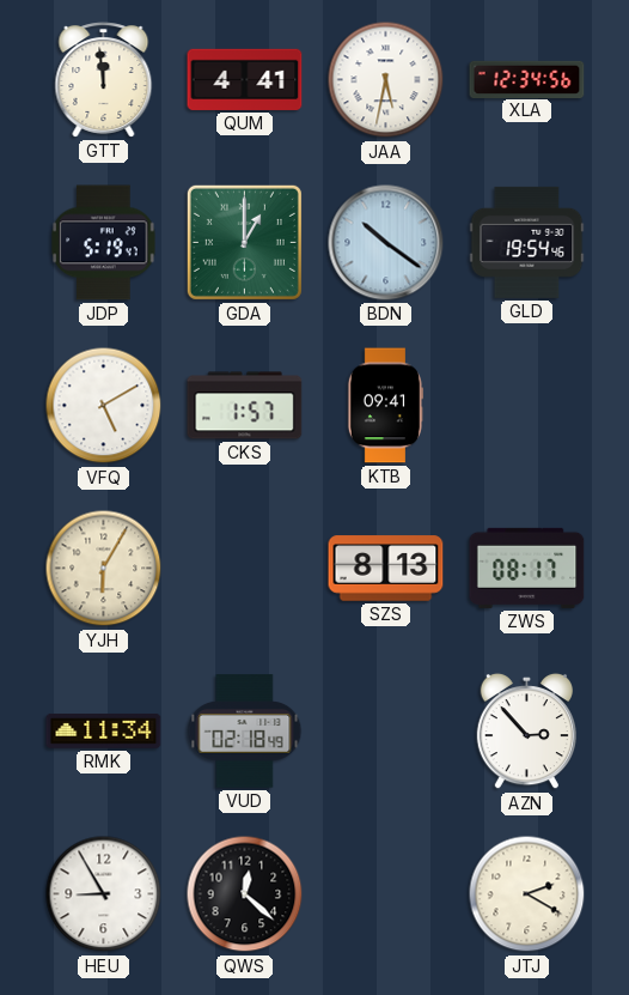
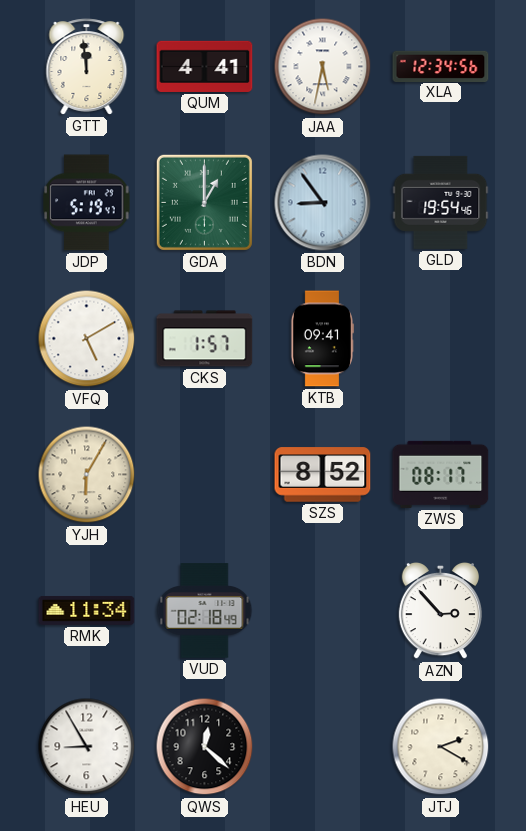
BDN: 10:21 -> 8:54
SZS: 8:13 -> 8:52
